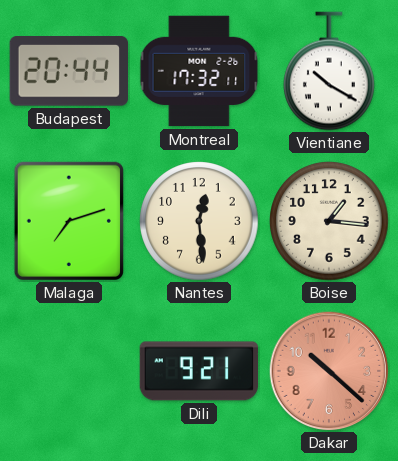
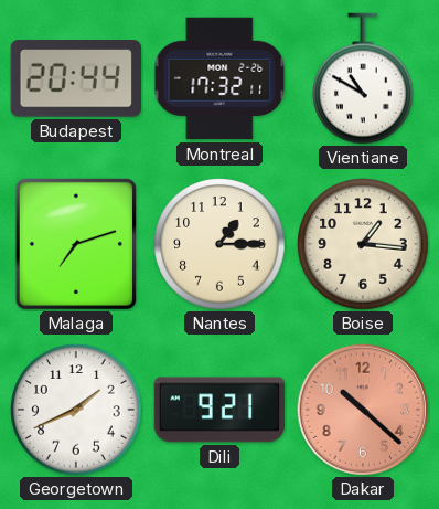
Vientiane: 10:20 -> 10:50
Nantes: 12:29 -> 1:15
Georgetown: none -> 1:41
